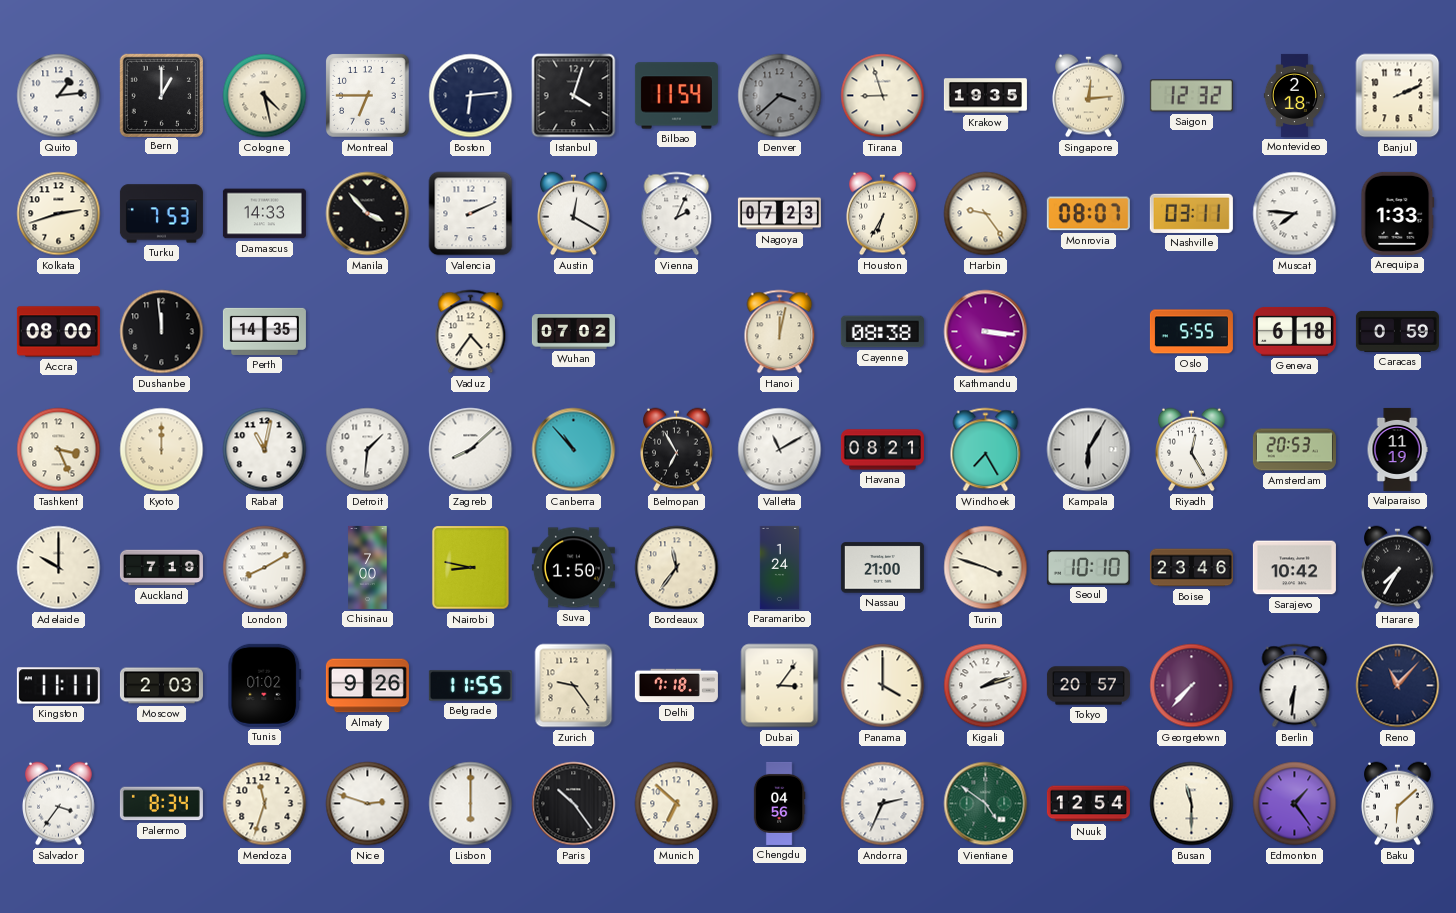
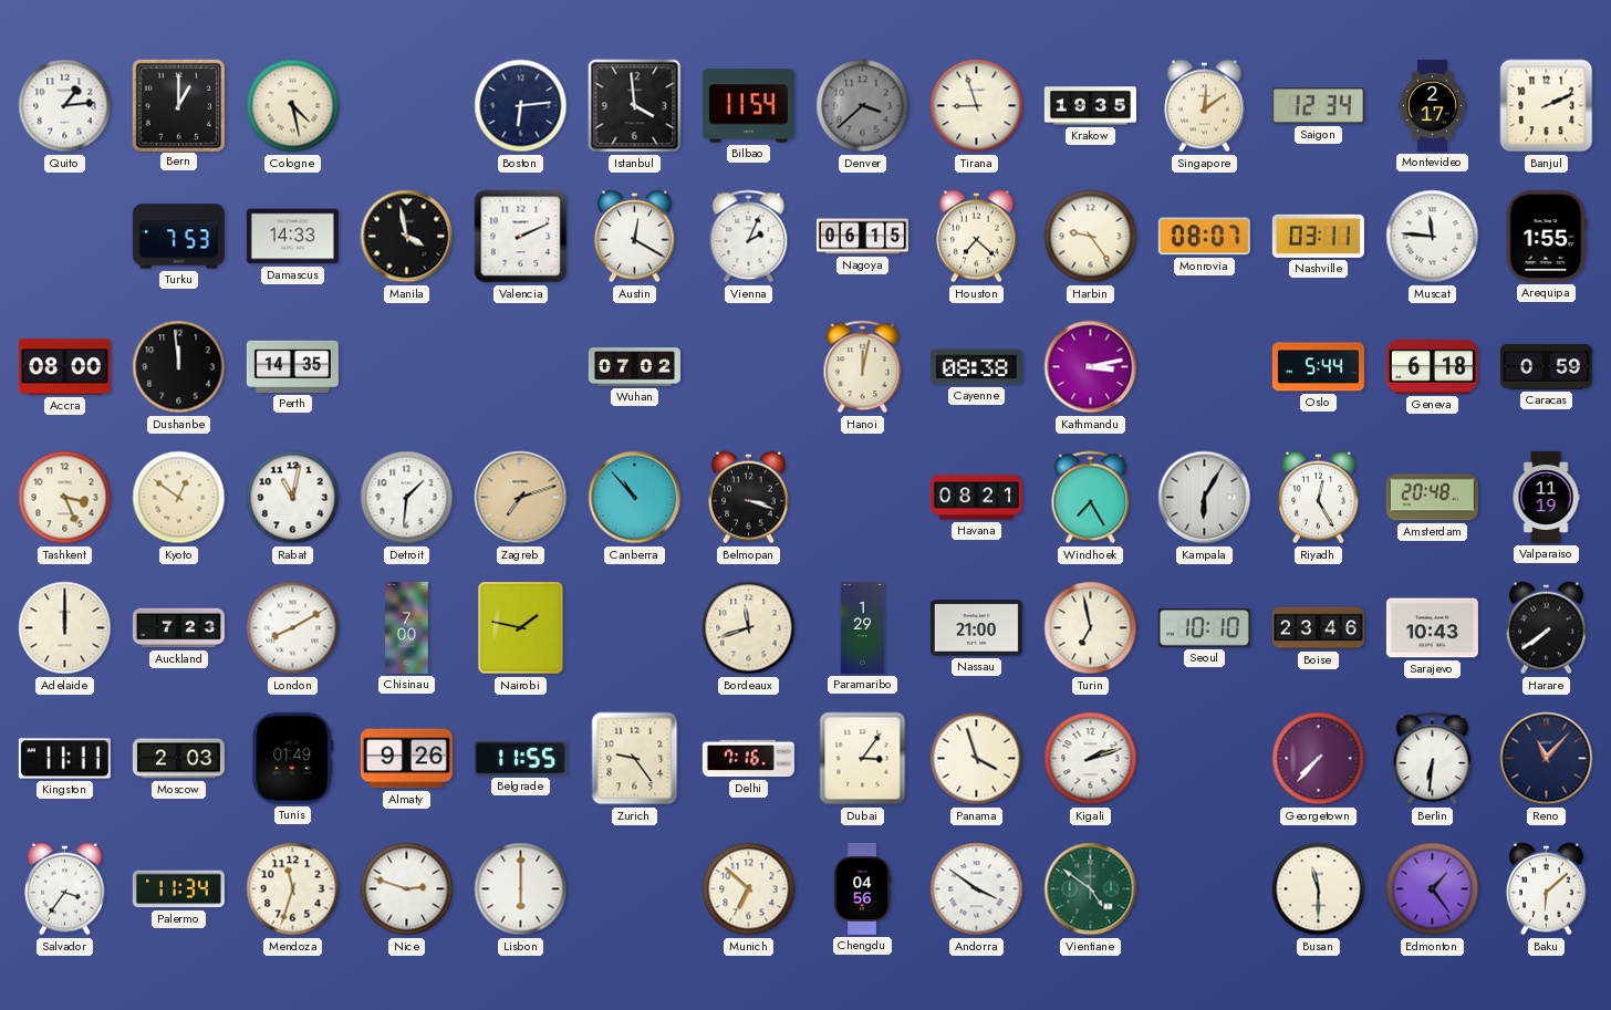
Montreal: 6:45 -> none
Istanbul: 4:03 -> 3:59
Singapore: 12:14 -> 12:09
Saigon: 12:32 -> 12:34
Montevideo: 2:18 -> 2:17
Kolkata: 2:42 -> none
Manila: 3:53 -> 3:58
Nagoya: 07:23 -> 06:15
Houston: 6:35 -> 7:22
Muscat: 7:46 -> 11:46
Arequipa: 1:33 -> 1:55
Vaduz: 4:36 -> none
Kathmandu: 3:16 -> 3:13
Oslo: 5:55 -> 5:44
Kyoto: 12:00 -> 12:51
Zagreb: 8:08 -> 7:12
Zagreb dial: white -> champagne
Belmopan: 6:55 -> 3:18
Valletta: 11:10 -> none
Amsterdam: 20:53 -> 20:48
Adelaide: 10:00 -> 12:00
Auckland: 7:19 -> 7:23
Nairobi: 8:47 -> 1:47
Suva: 1:50 -> none
Bordeaux: 11:36 -> 11:42
Paramaribo: 1:24 -> 1:29
Turin: 3:48 -> 6:58
Sarajevo: 10:42 -> 10:43
Harare: 7:35 -> 7:39
Tunis: 01:02 -> 01:49
Delhi: 7:18 -> 7:16
Panama: 4:00 -> 3:57
Tokyo: 20:57 -> none
Palermo: 8:34 -> 11:34
Paris: 10:24 -> none
Andorra: 2:34 -> 3:51
Nuuk: 12:54 -> none
